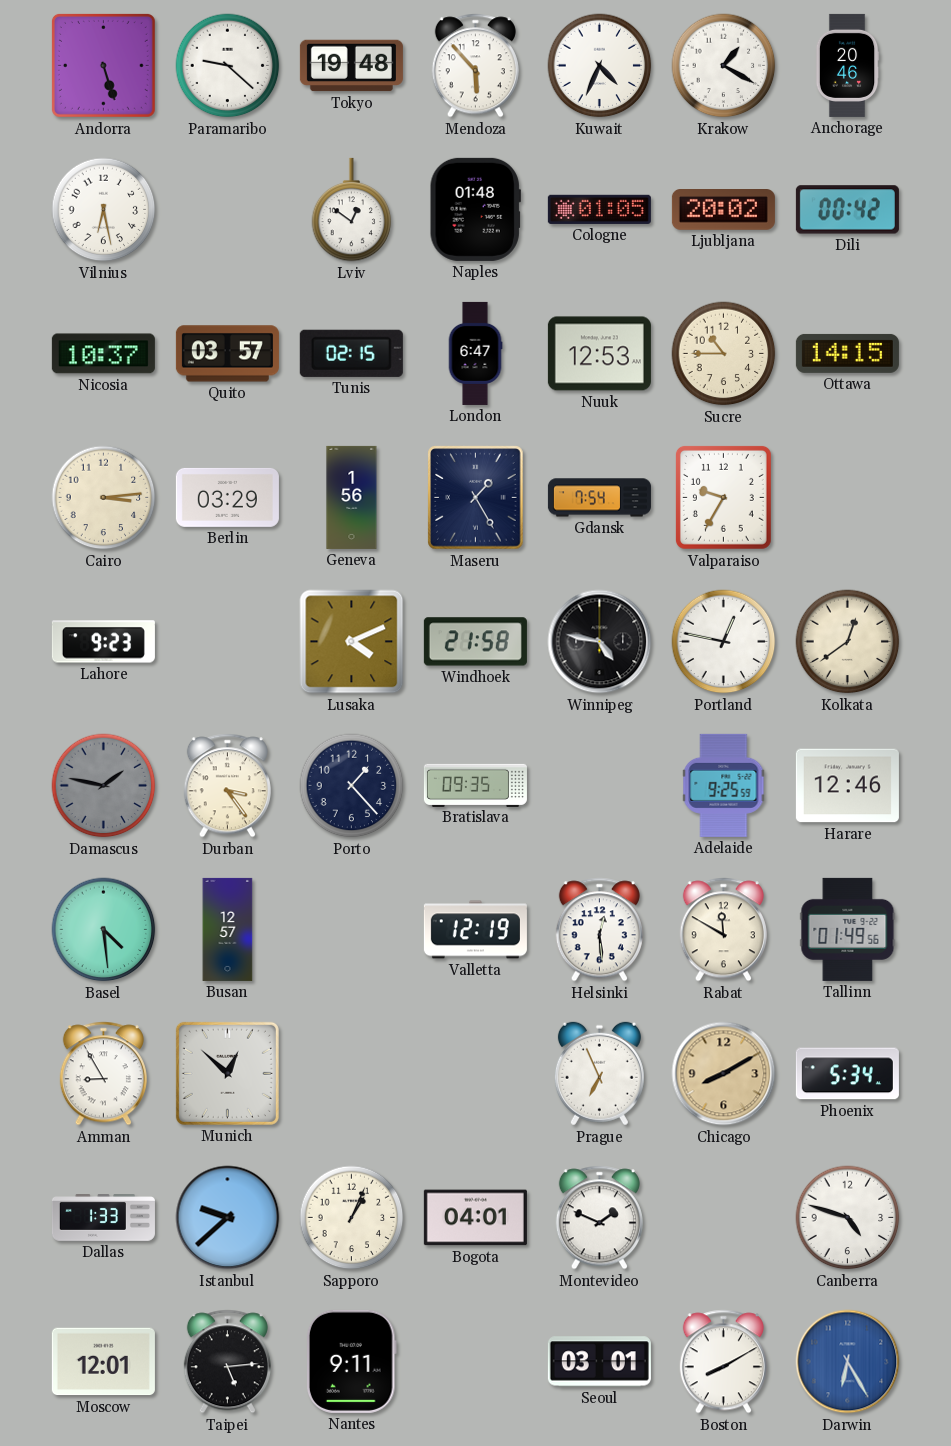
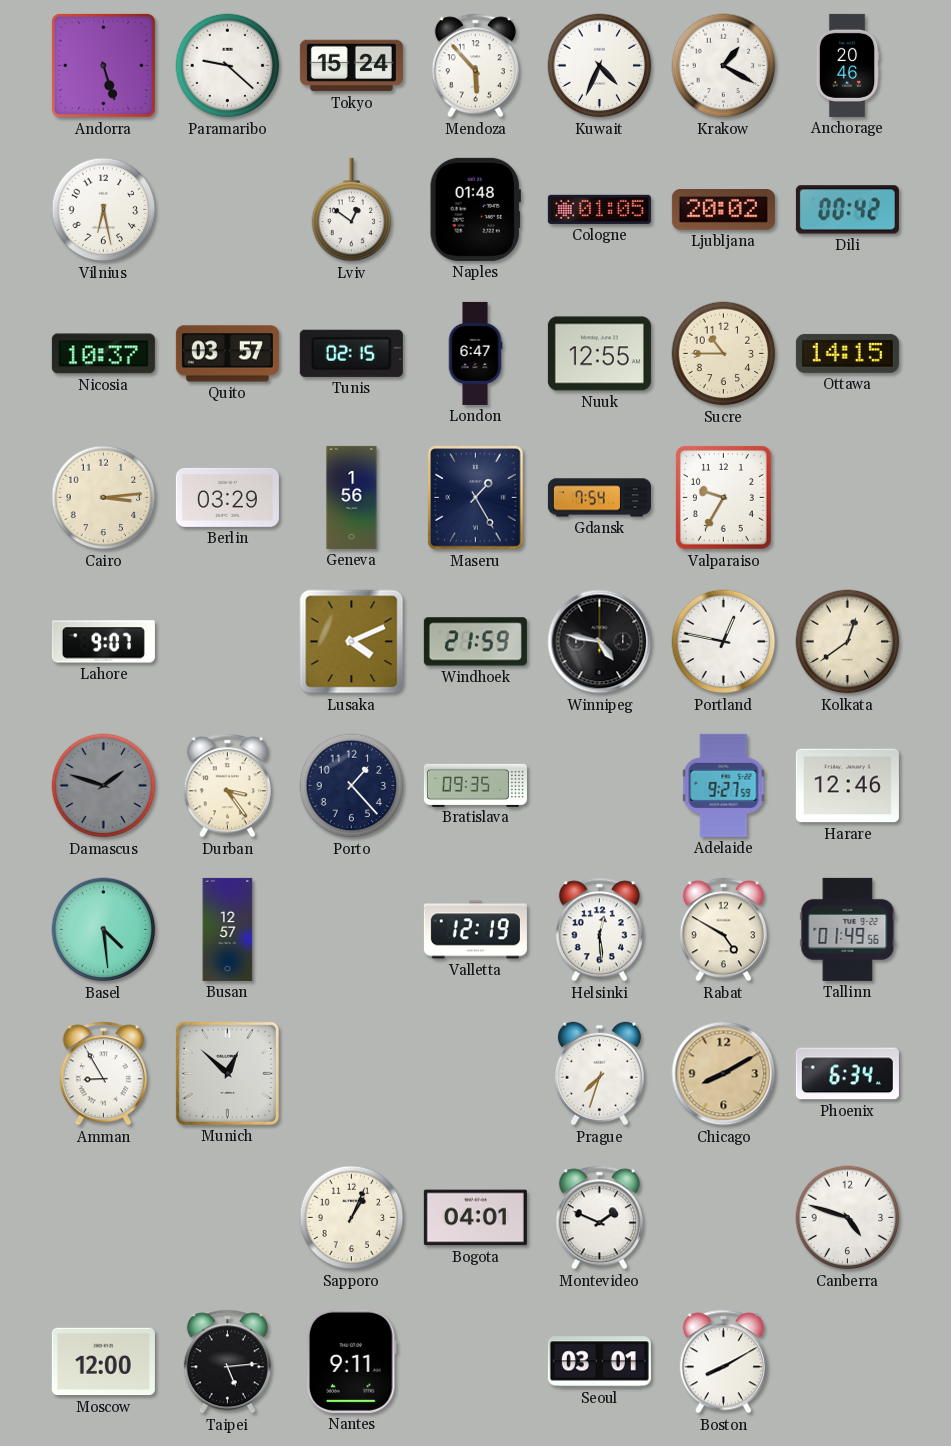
Tokyo: 19:48 -> 15:24
Nuuk: 12:53 -> 12:55
Lahore: 9:23 -> 9:07
Windhoek: 21:58 -> 21:59
Damascus: 1:47 -> 1:48
Adelaide: 9:25 -> 9:27
Rabat: 11:50 -> 4:50
Prague: 6:56 -> 7:33
Phoenix: 5:34 -> 6:34
Dallas: 1:33 -> none
Istanbul: 9:38 -> none
Moscow: 12:01 -> 12:00
Darwin: 6:25 -> none
